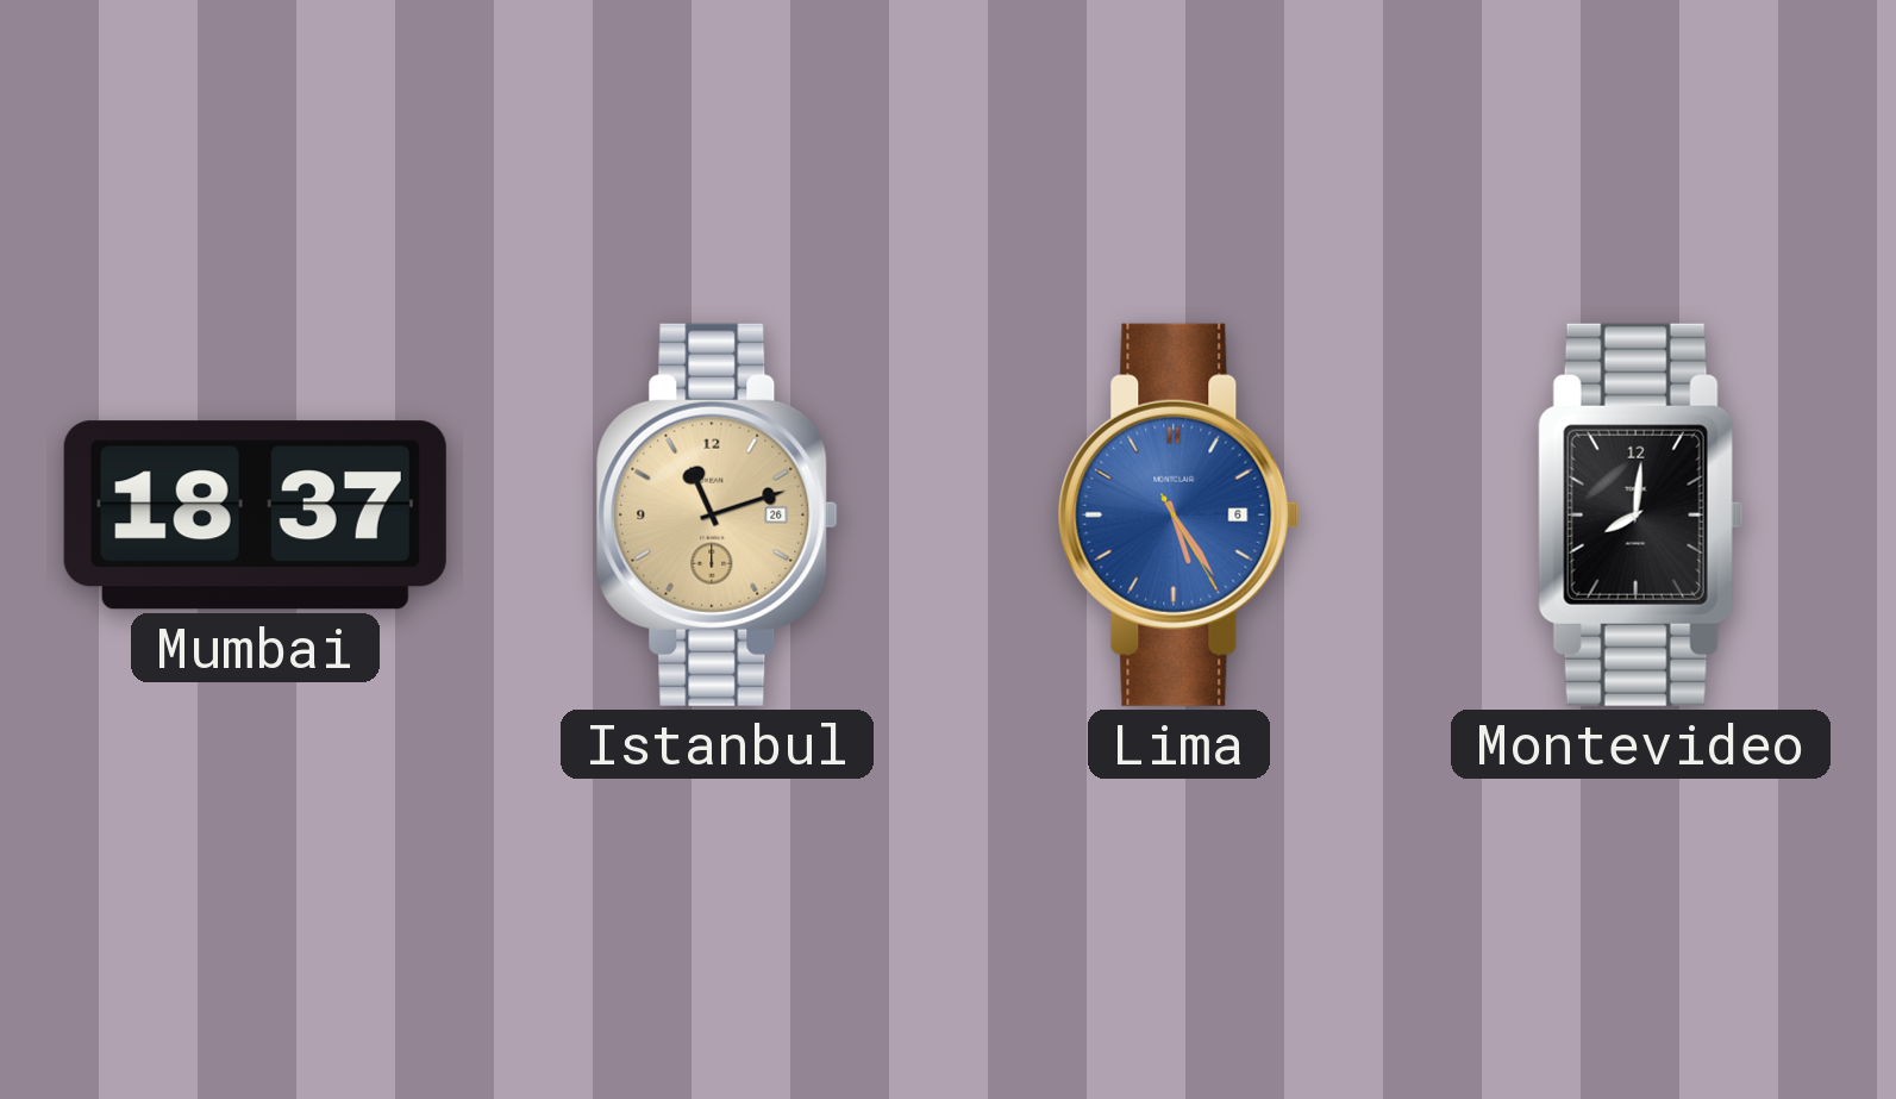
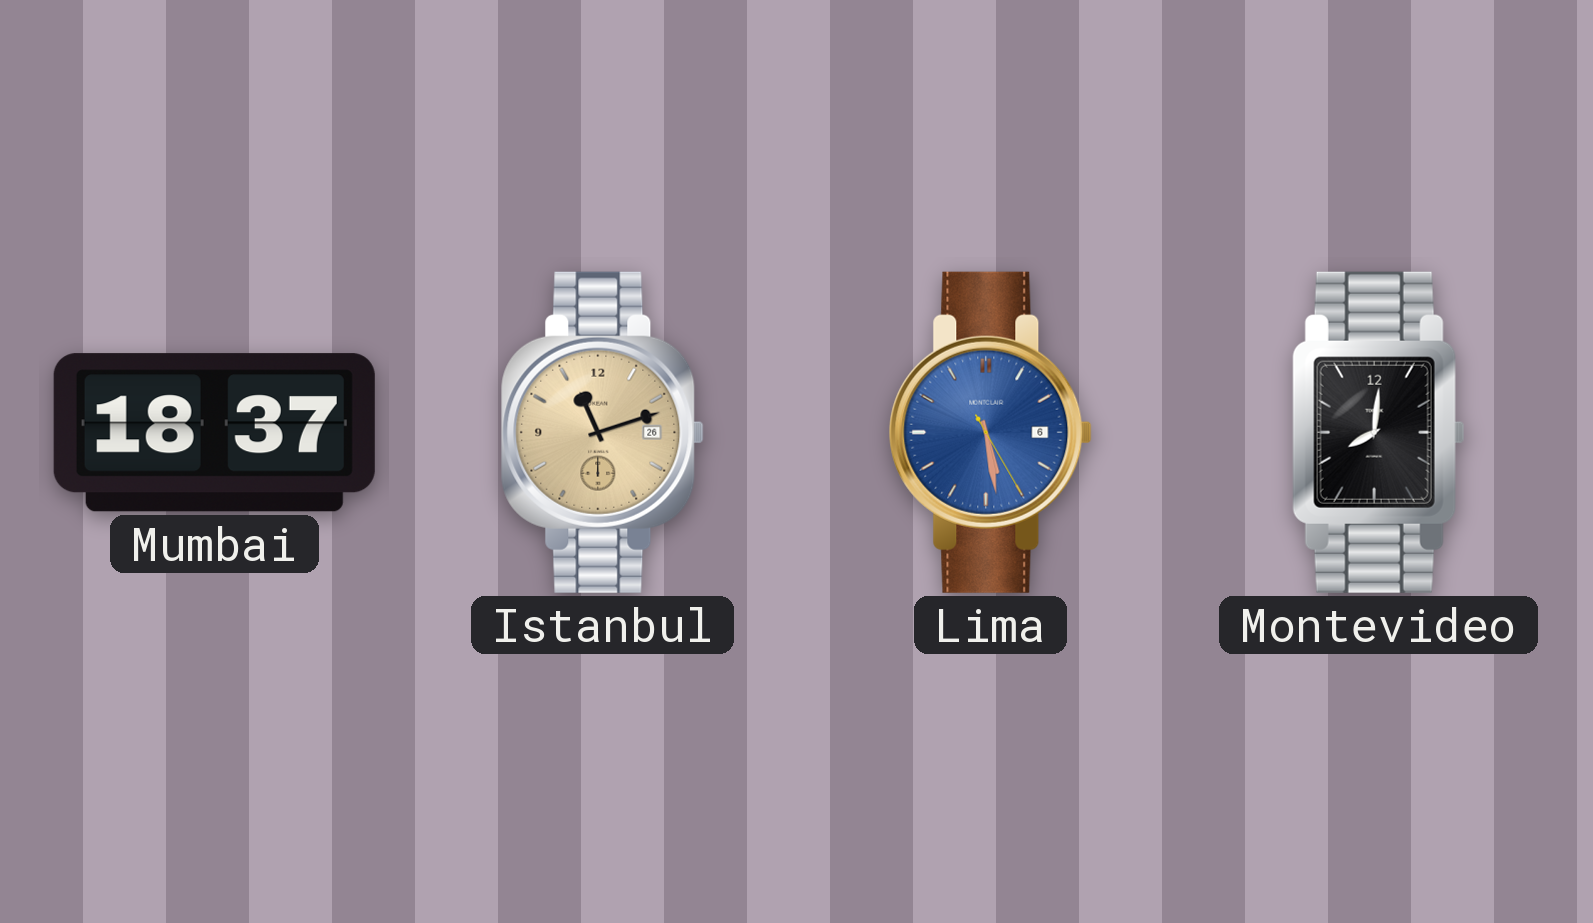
Lima: 5:24 -> 5:28
